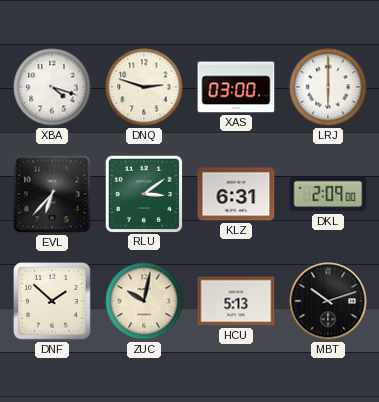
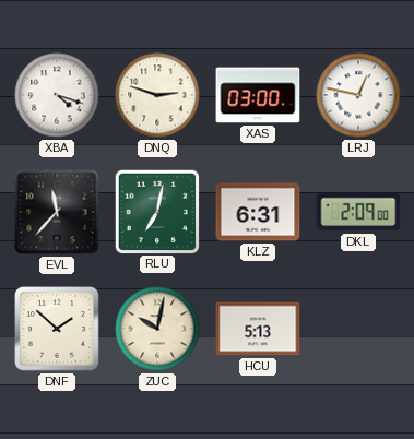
LRJ: 6:00 -> 12:47
EVL: 6:37 -> 11:37
RLU: 3:09 -> 7:02
MBT: 10:12 -> none
